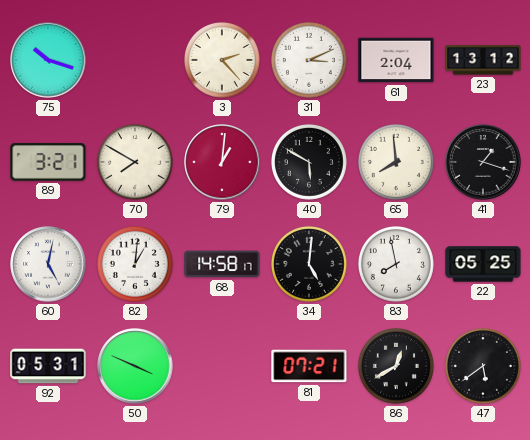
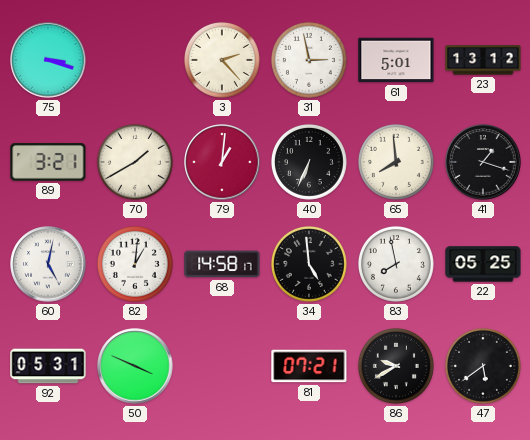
75: 10:18 -> 3:18
31: 3:11 -> 2:58
61: 2:04 -> 5:01
70: 7:50 -> 1:40
40: 5:50 -> 6:34
34: 5:01 -> 4:59
86: 12:40 -> 9:40
